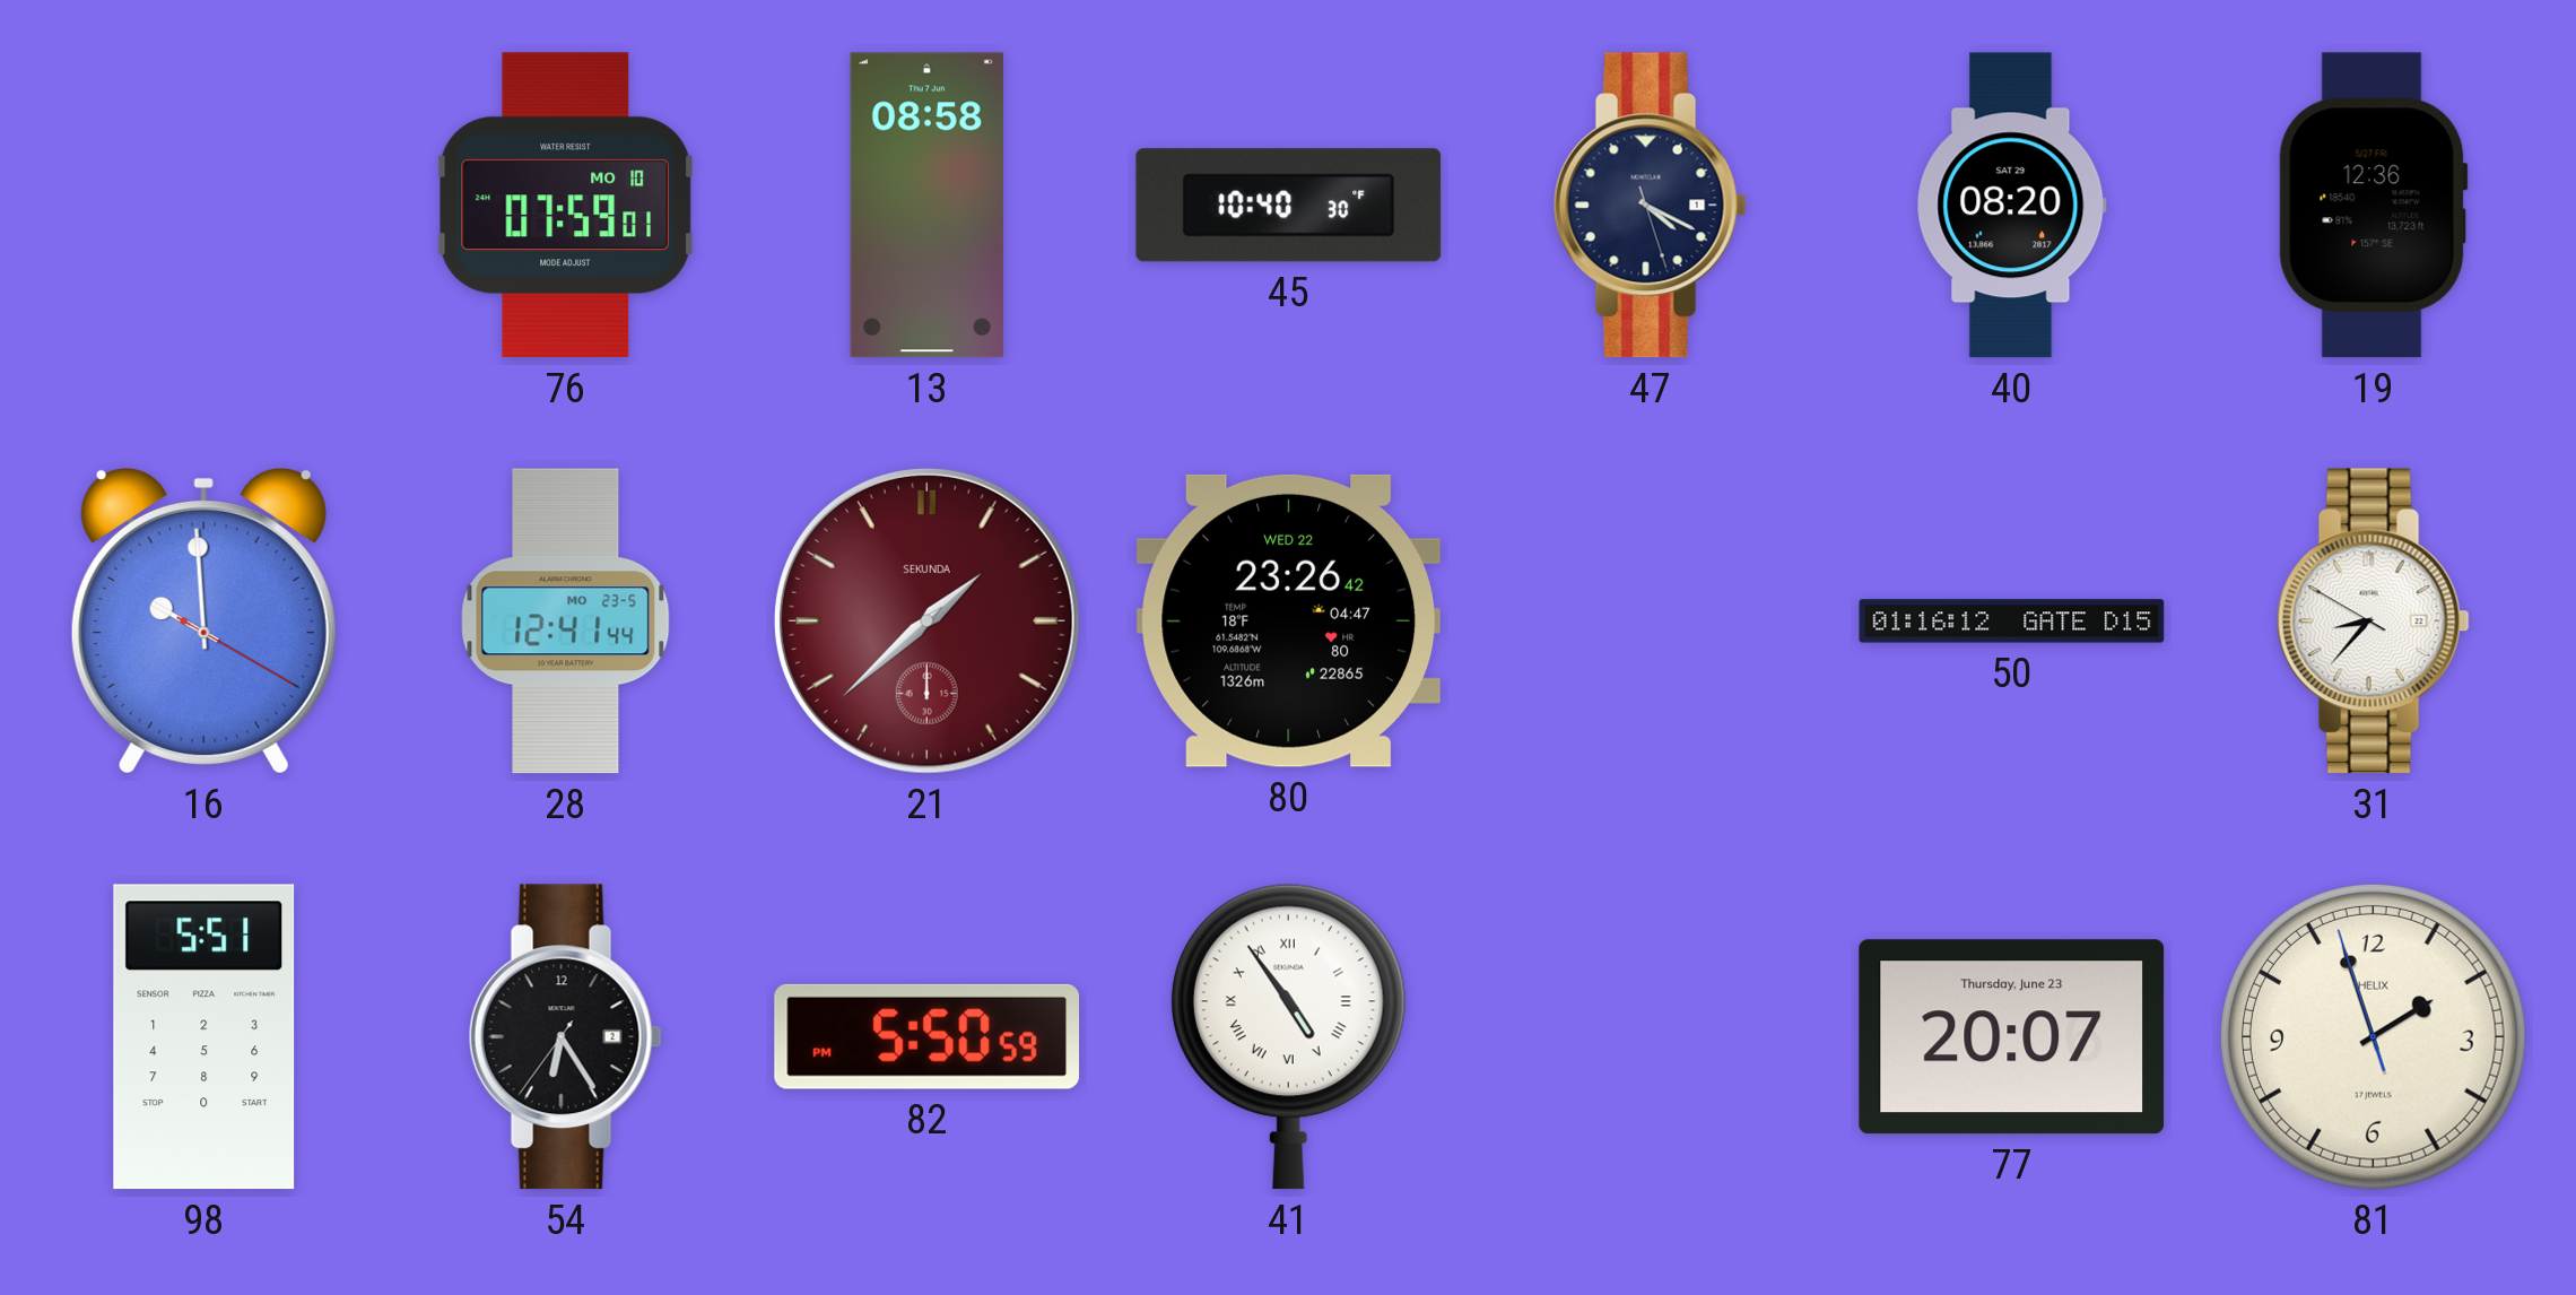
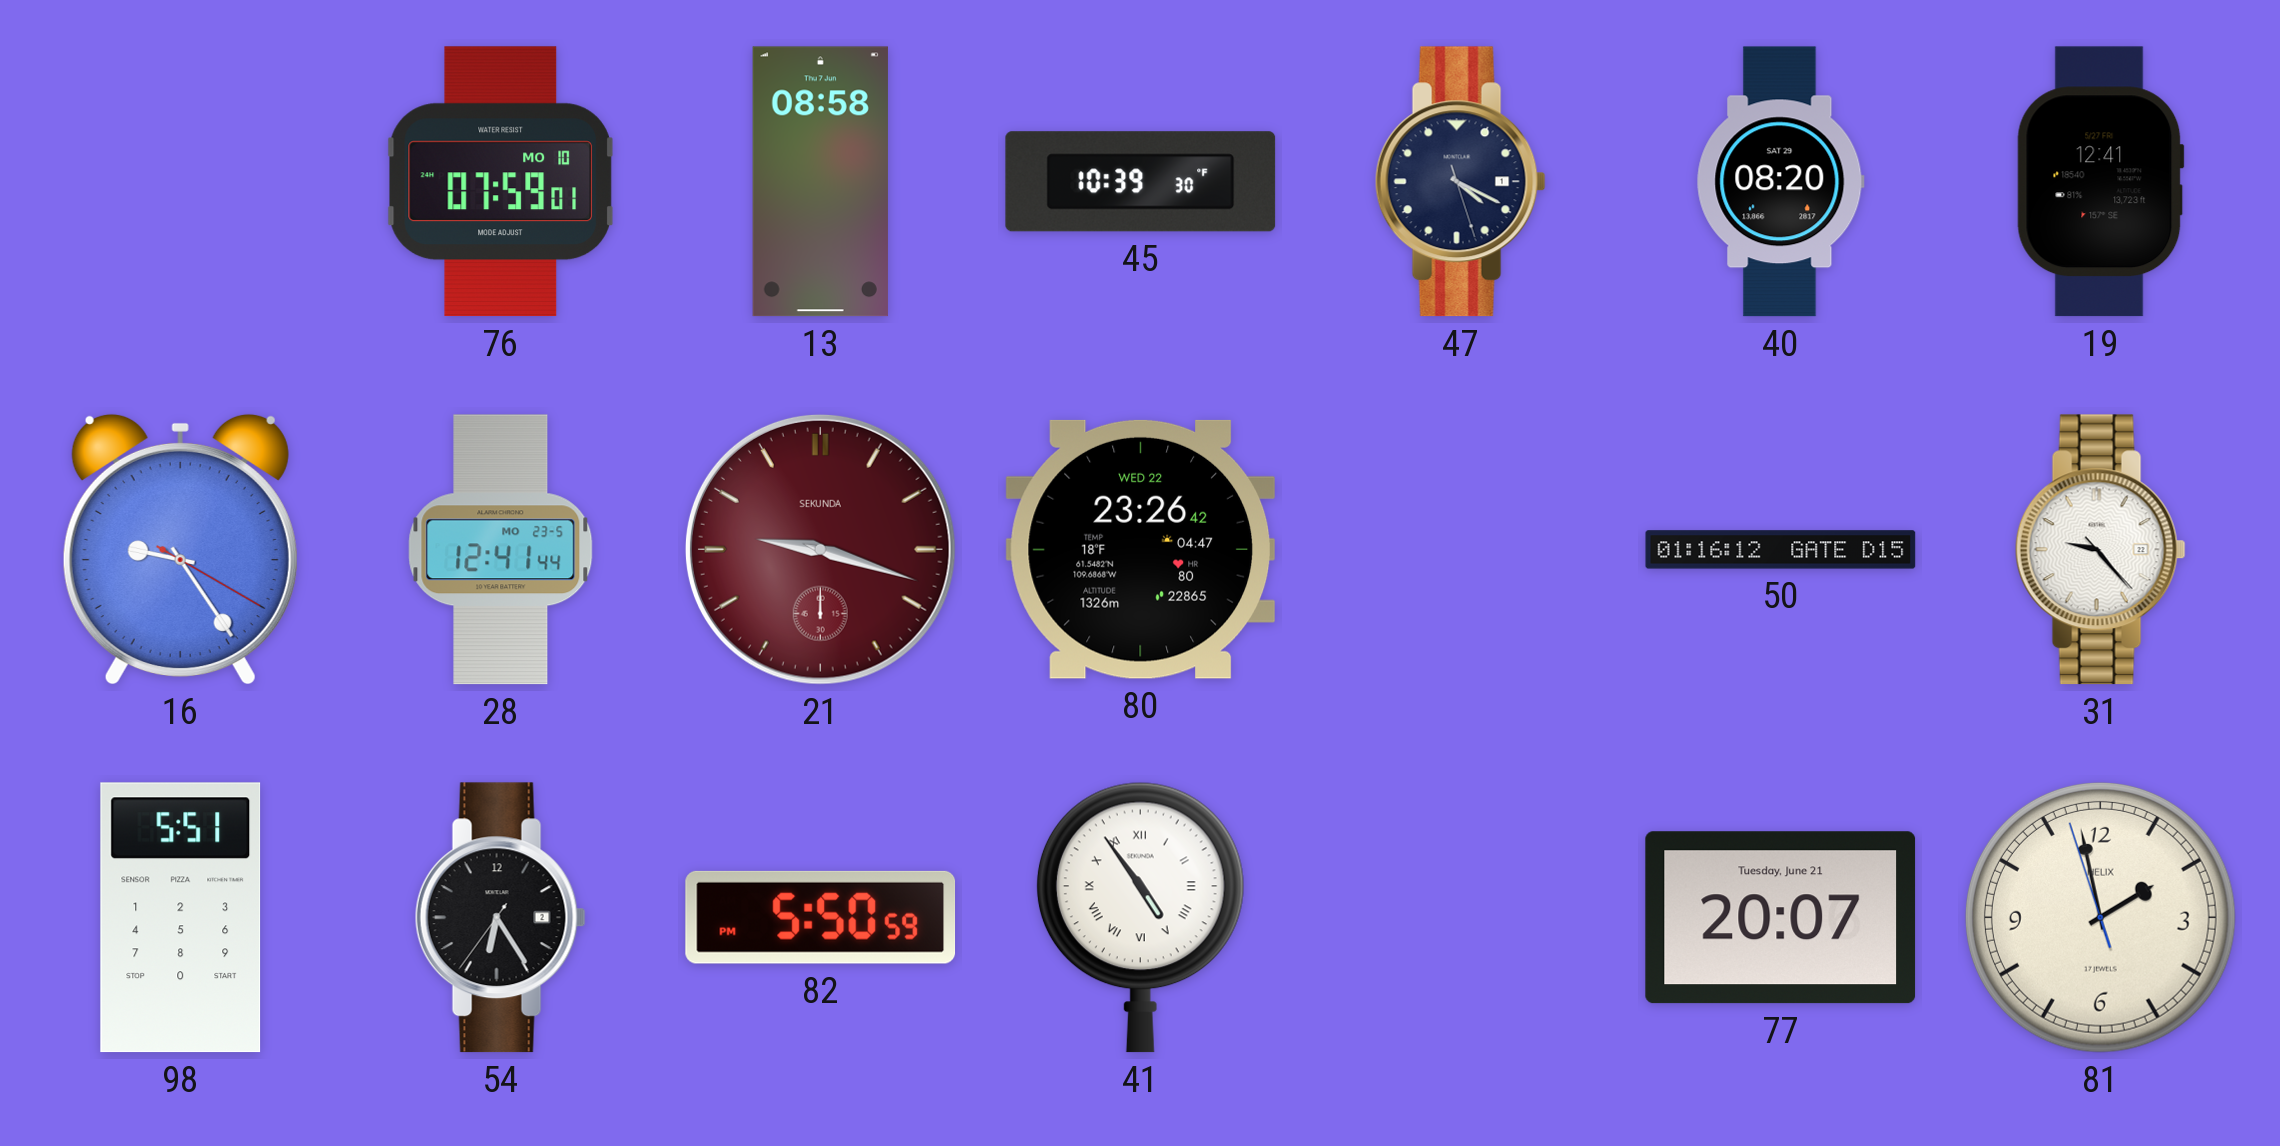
45: 10:40 -> 10:39
19: 12:36 -> 12:41
16: 9:59 -> 9:24
21: 1:38 -> 9:18
31: 8:36 -> 9:23
77 date: Thursday, June 23 -> Tuesday, June 21
81: 1:56 -> 1:57
